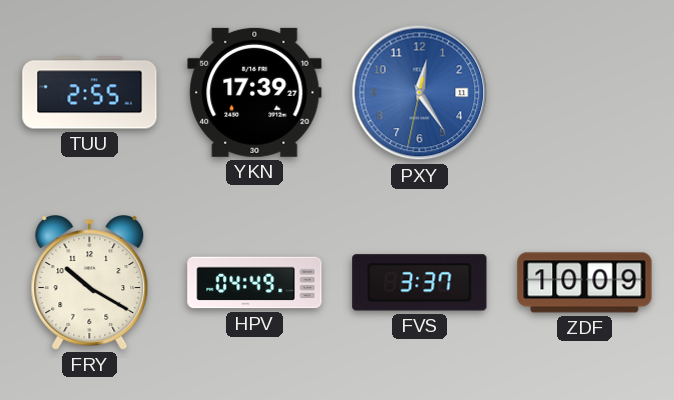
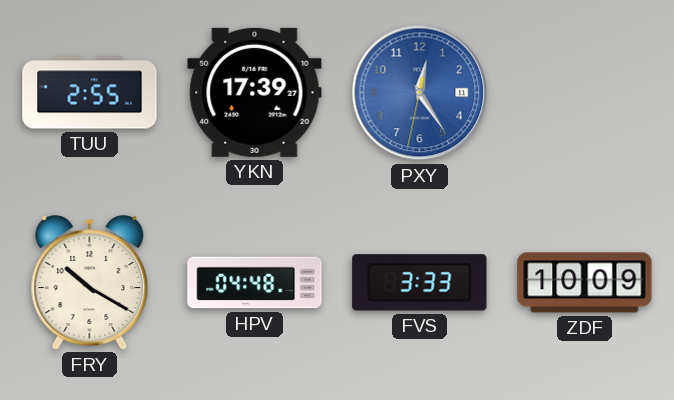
HPV: 04:49 -> 04:48
FVS: 3:37 -> 3:33
